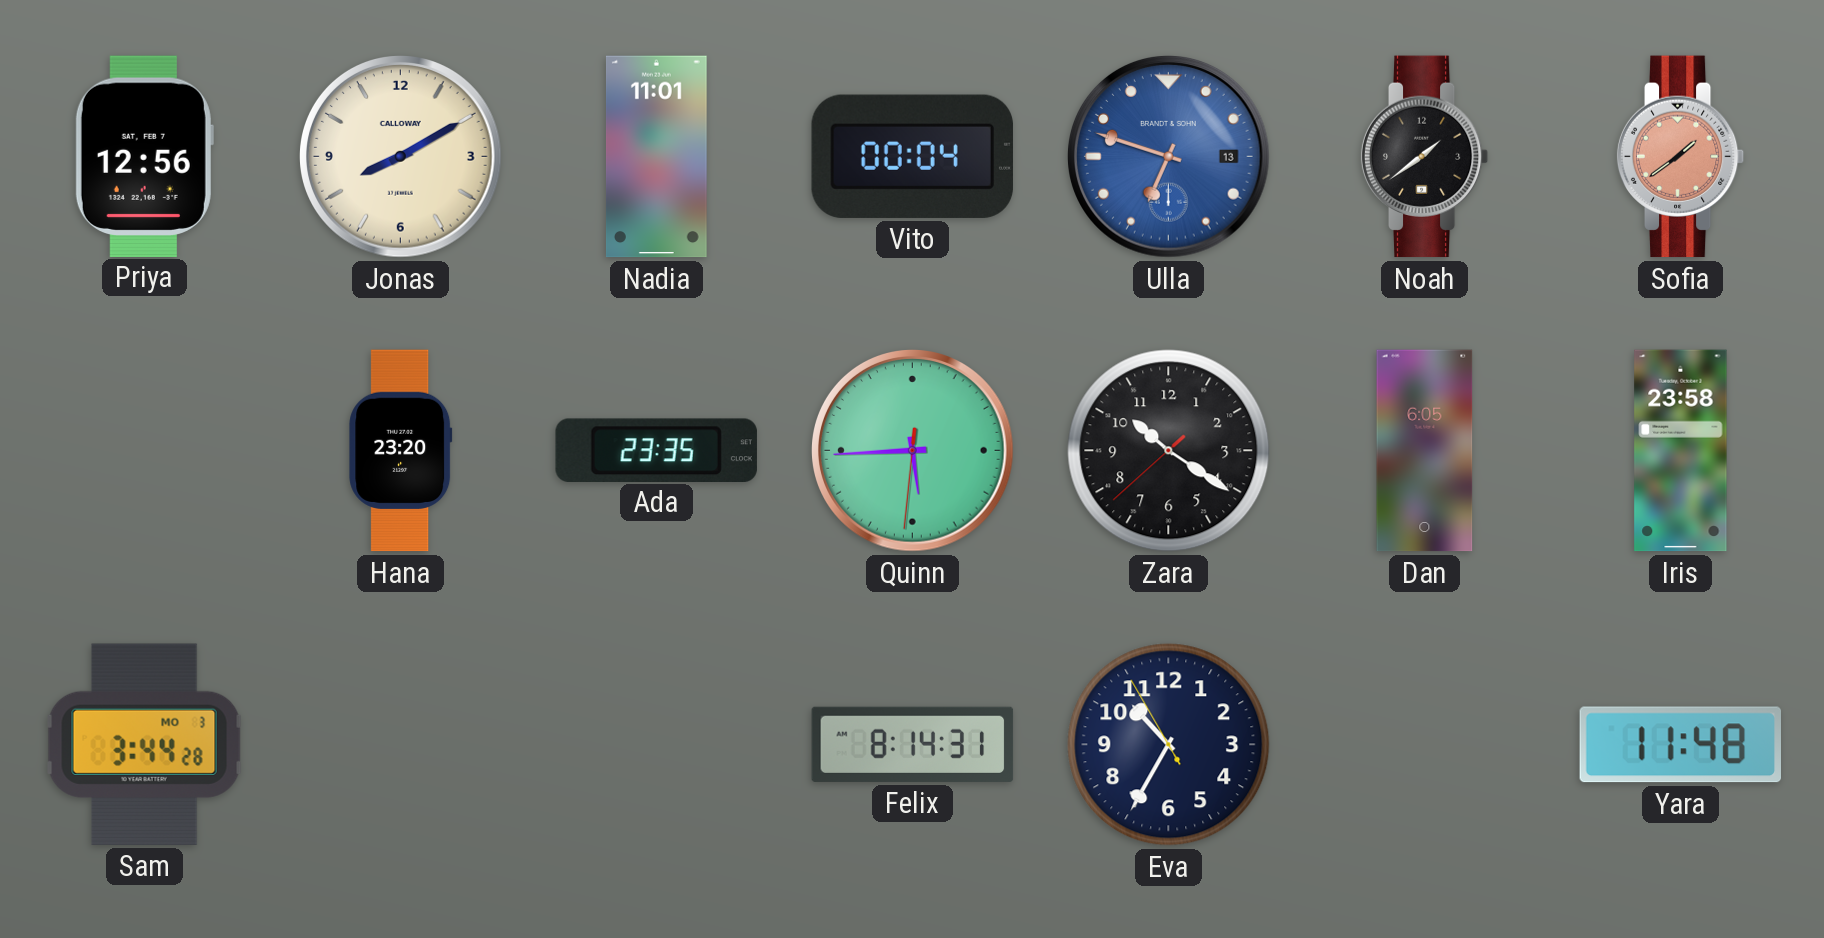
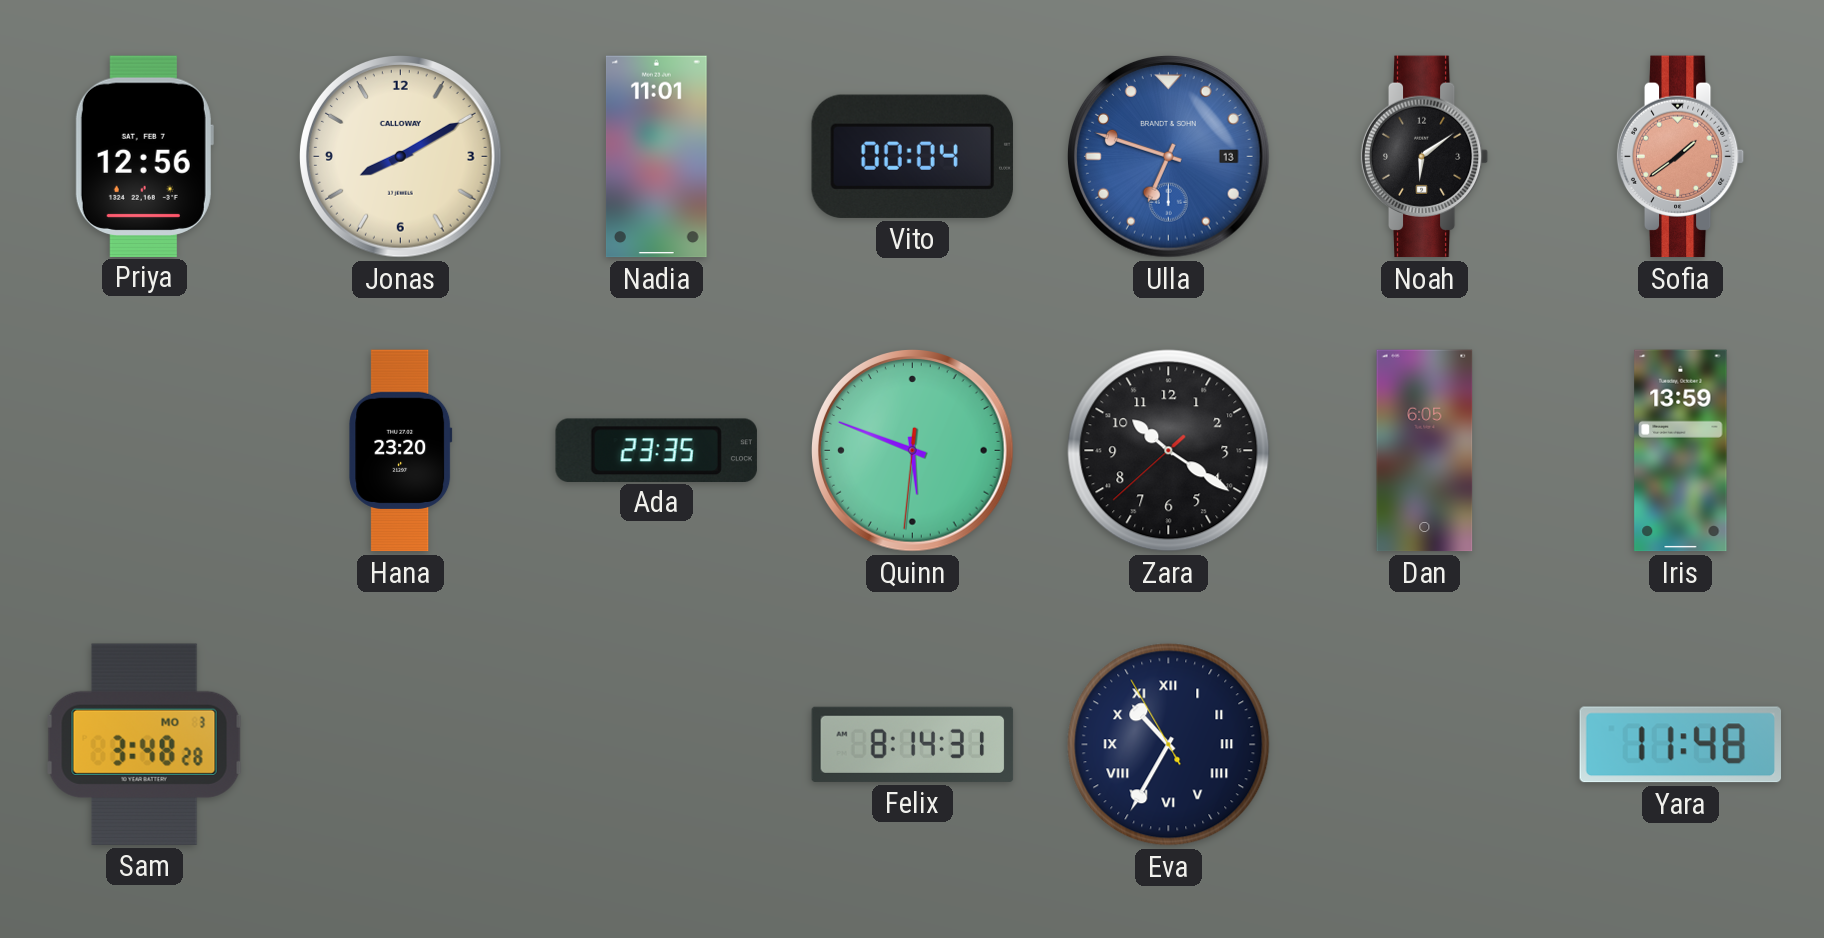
Noah: 1:39 -> 6:09
Quinn: 5:44 -> 5:48
Iris: 23:58 -> 13:59
Sam: 3:44 -> 3:48
Eva numerals: Arabic -> Roman
